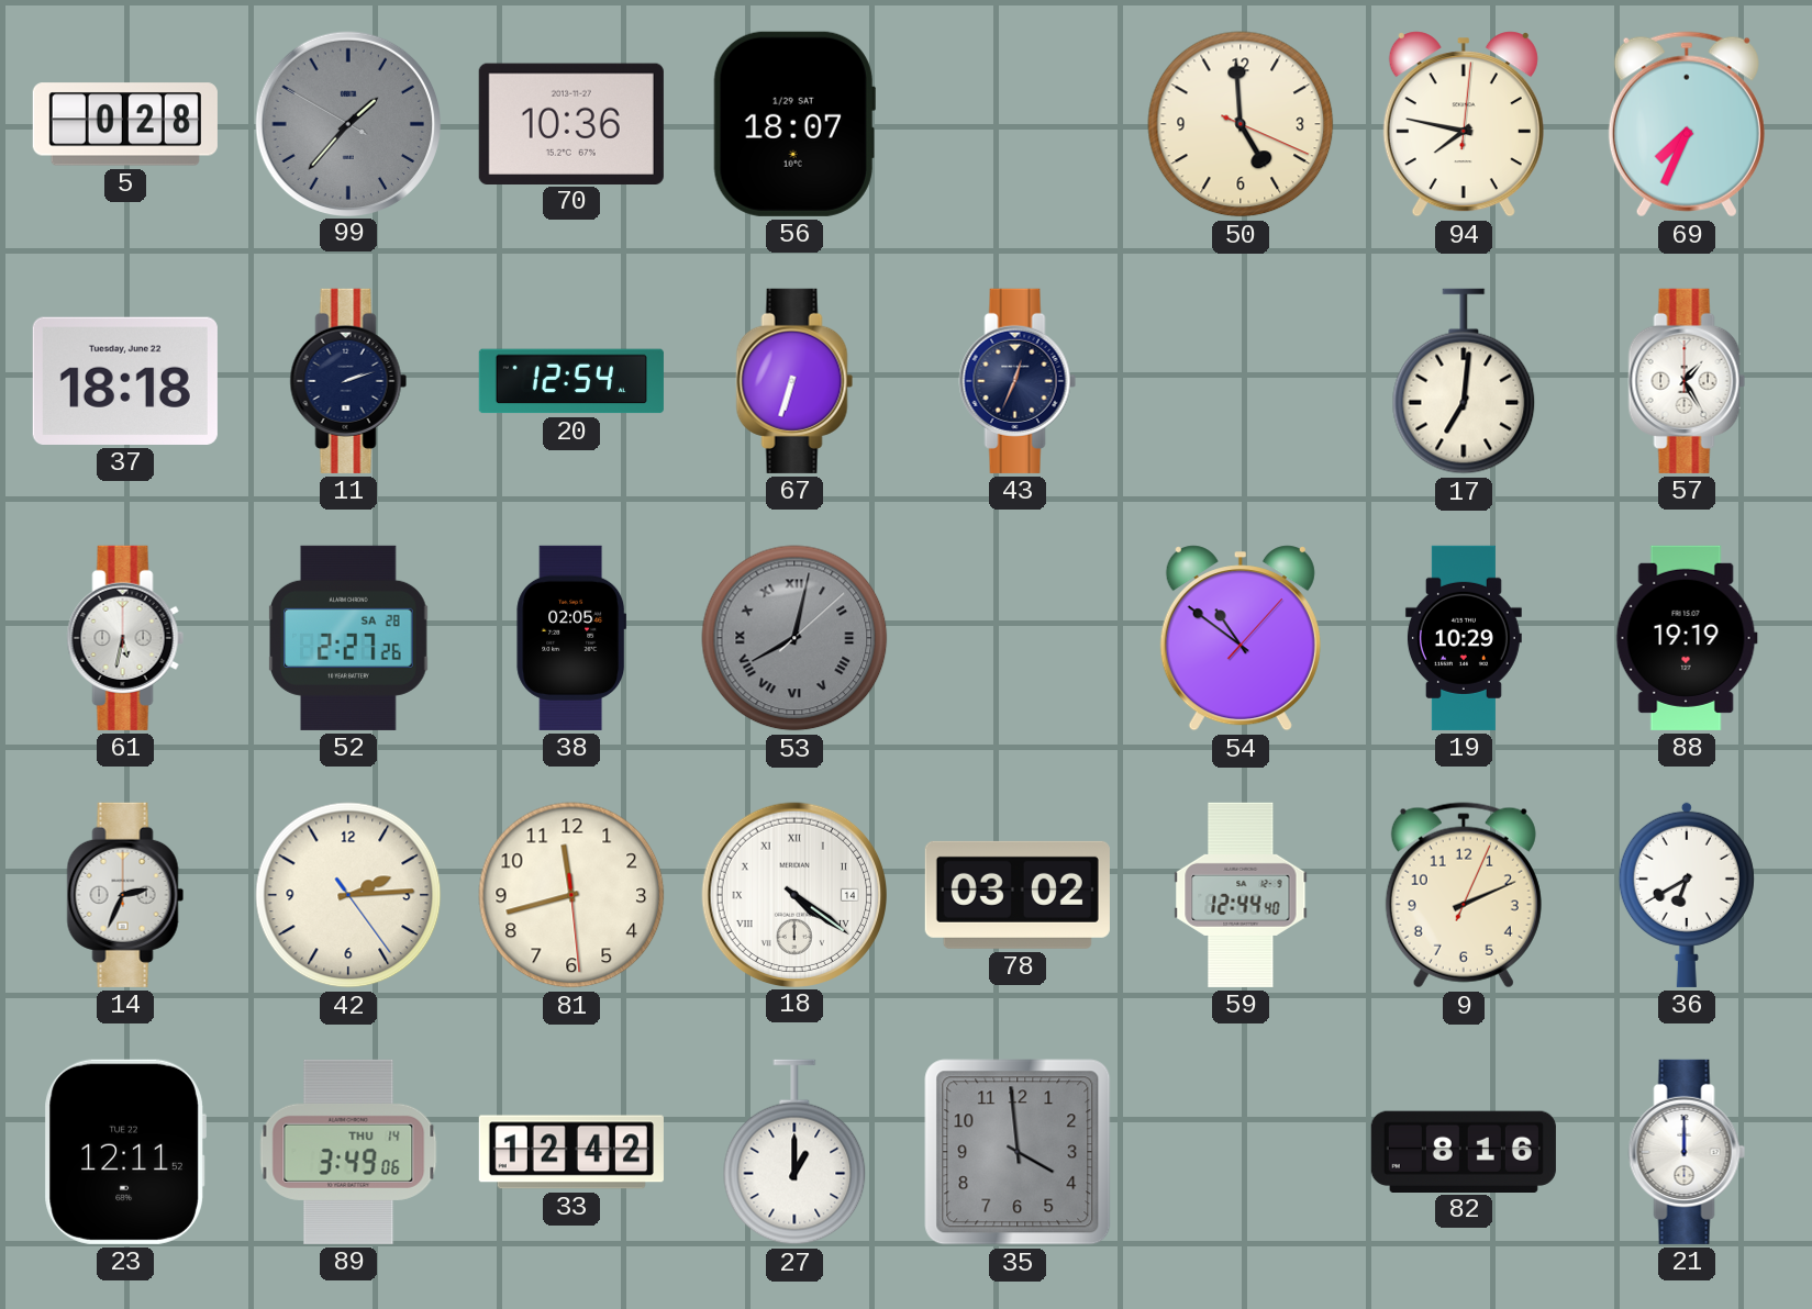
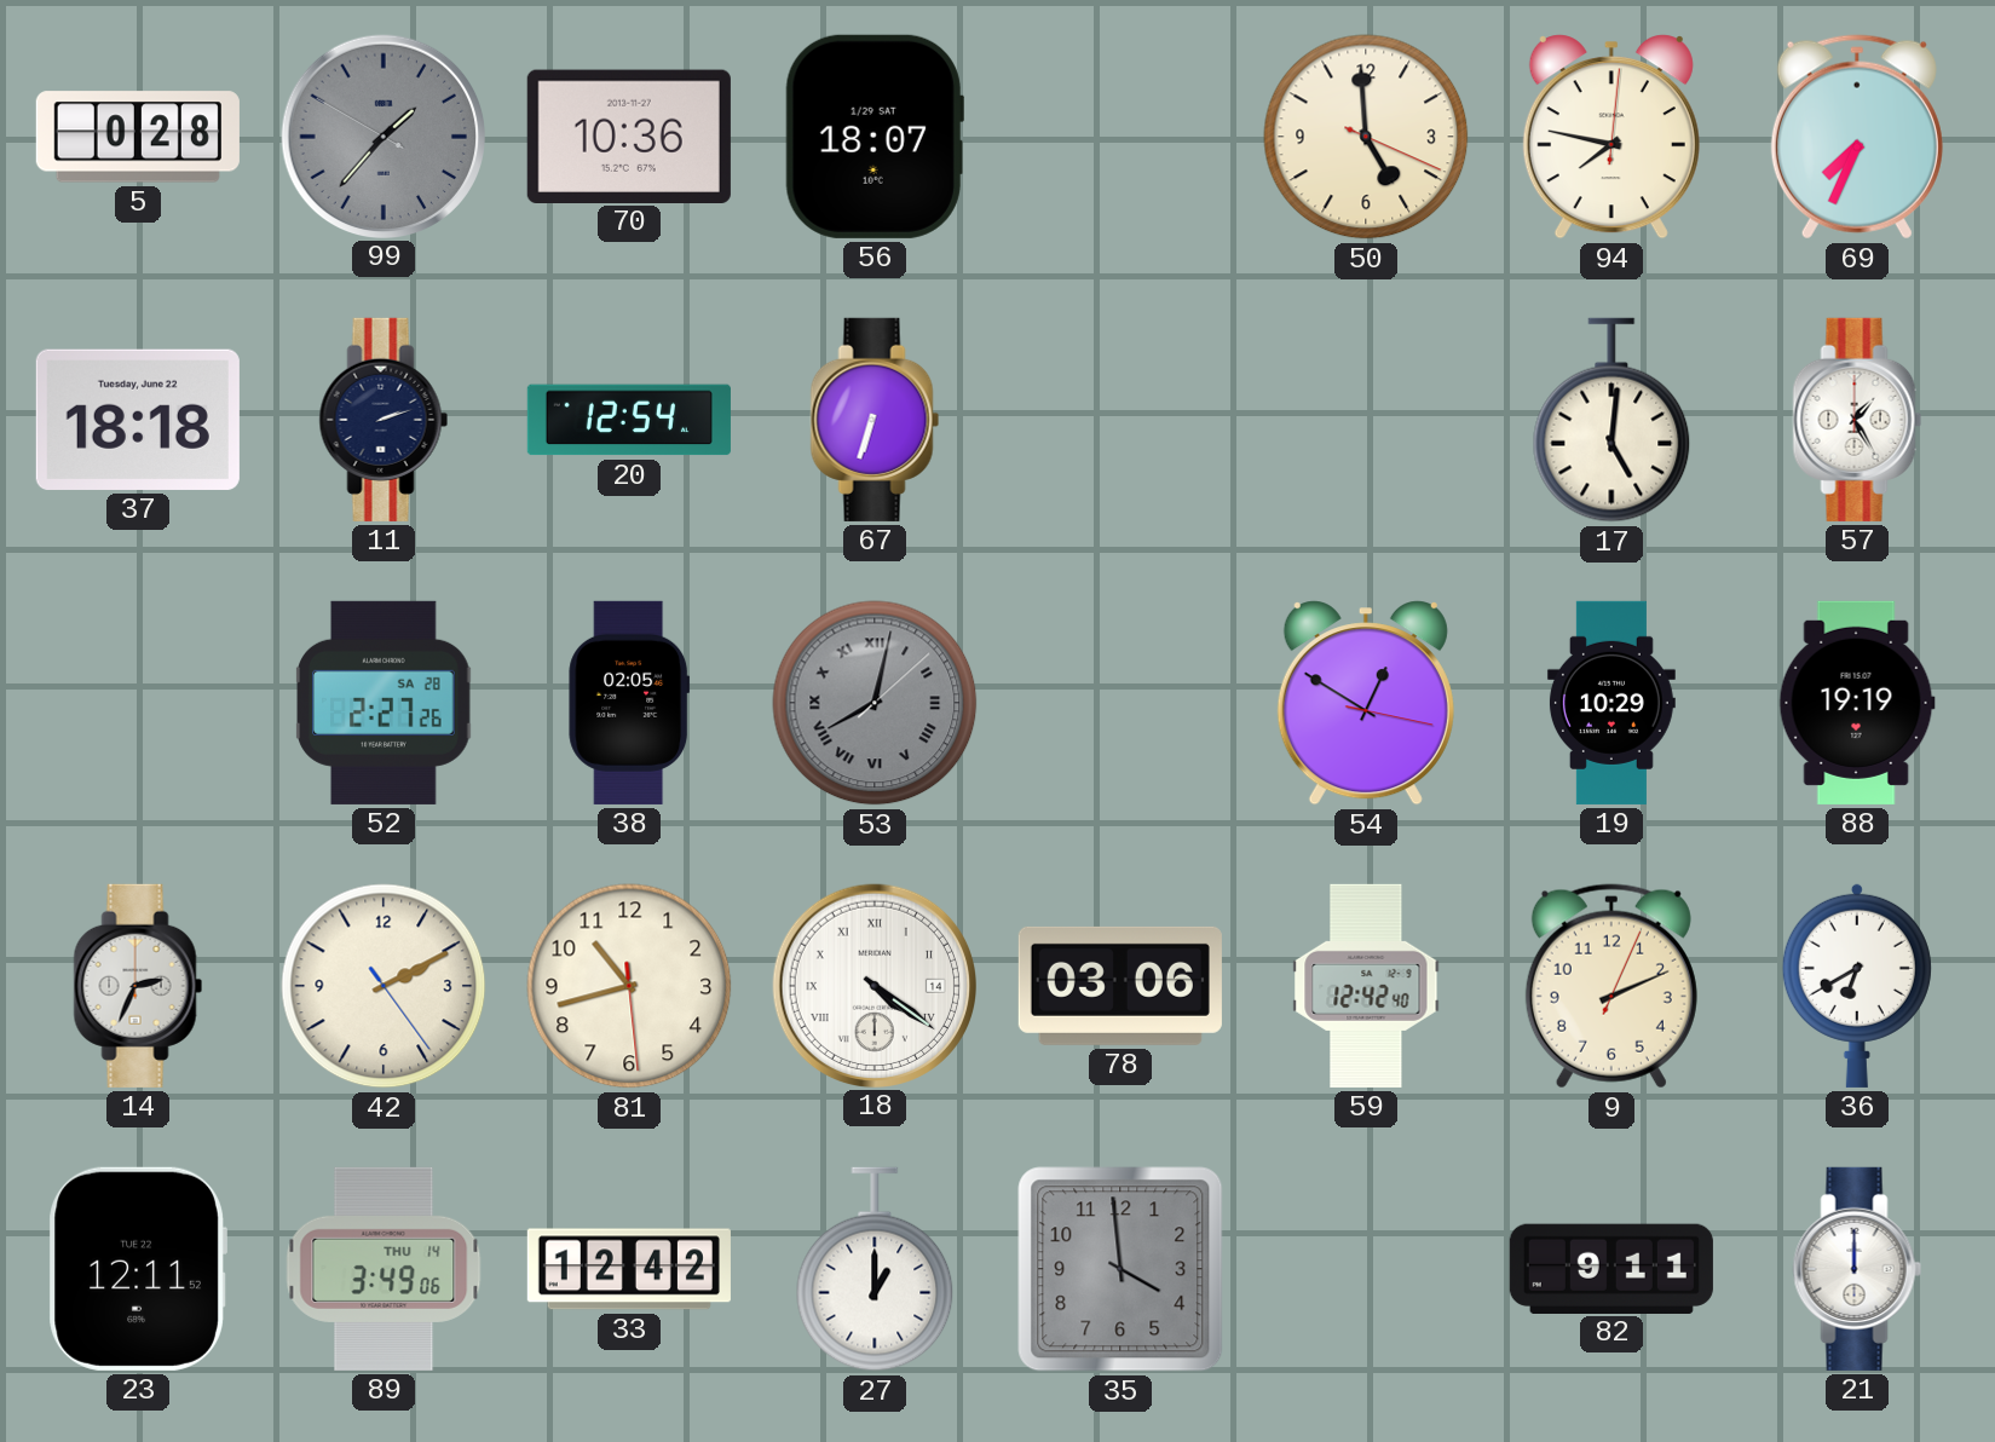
43: 12:34 -> none
17: 7:01 -> 5:01
61: 5:32 -> none
54: 10:51 -> 12:50
42: 2:14 -> 2:10
81: 11:42 -> 10:42
78: 03:02 -> 03:06
59: 12:44 -> 12:42
82: 8:16 -> 9:11
